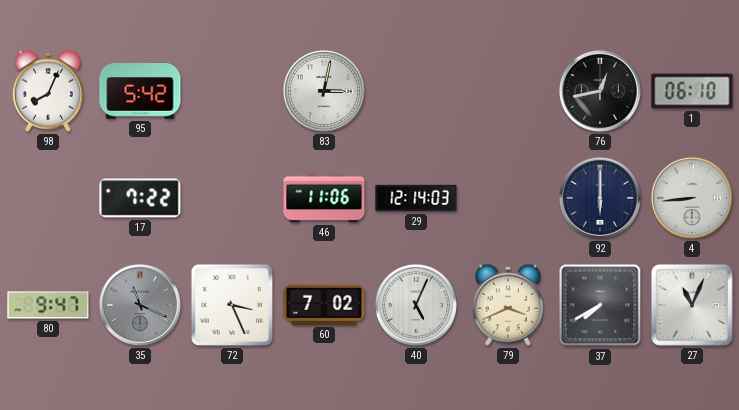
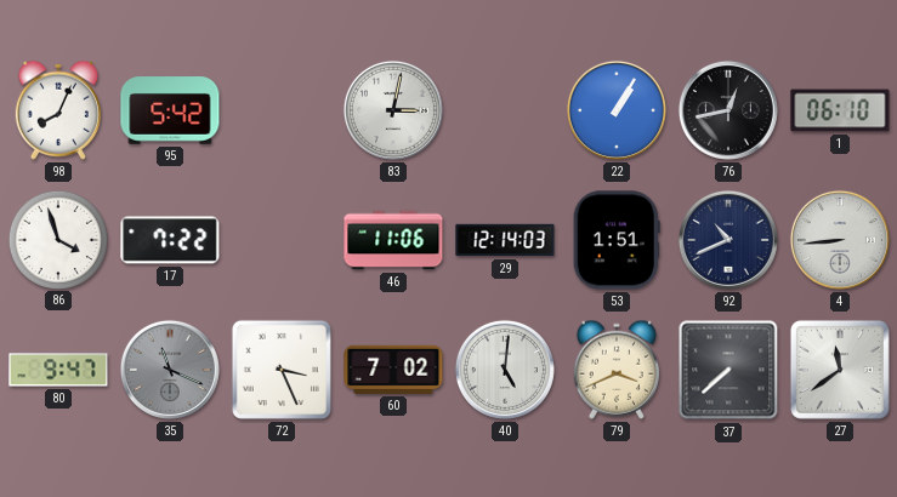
22: none -> 1:05
86: none -> 3:57
53: none -> 1:51
92: 6:00 -> 10:41
40: 5:04 -> 5:01
37: 7:40 -> 7:38
27: 11:04 -> 11:39
